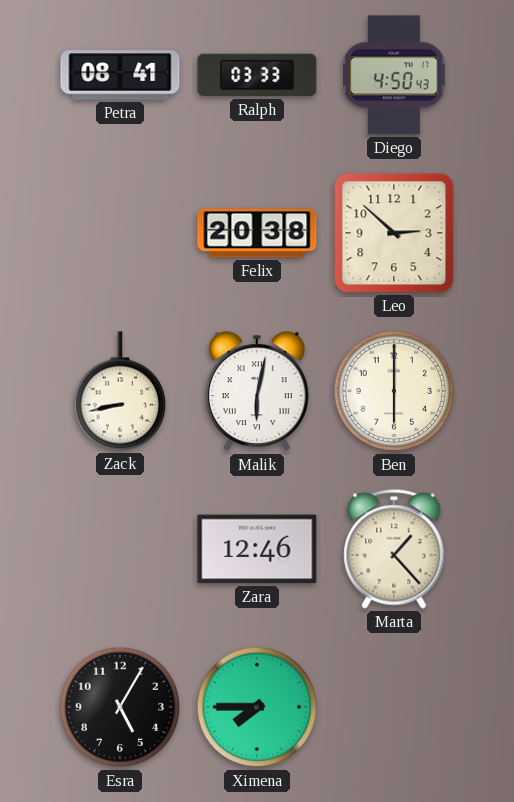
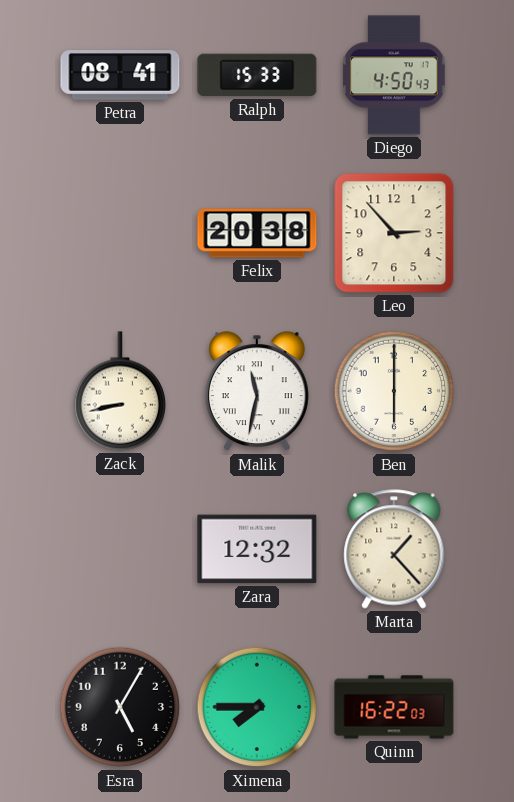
Ralph: 03:33 -> 15:33
Leo: 2:52 -> 2:53
Malik: 6:02 -> 11:32
Zara: 12:46 -> 12:32
Quinn: none -> 16:22
